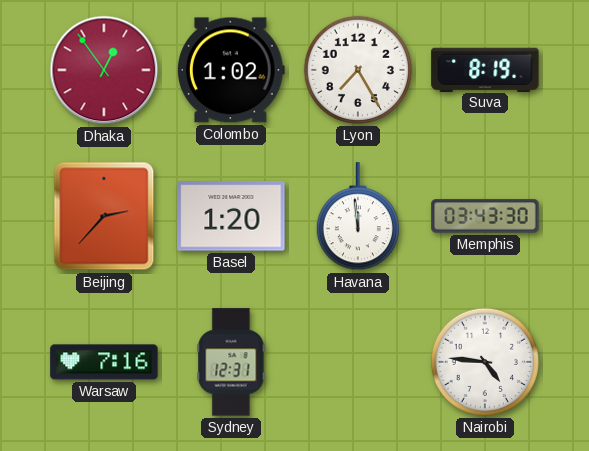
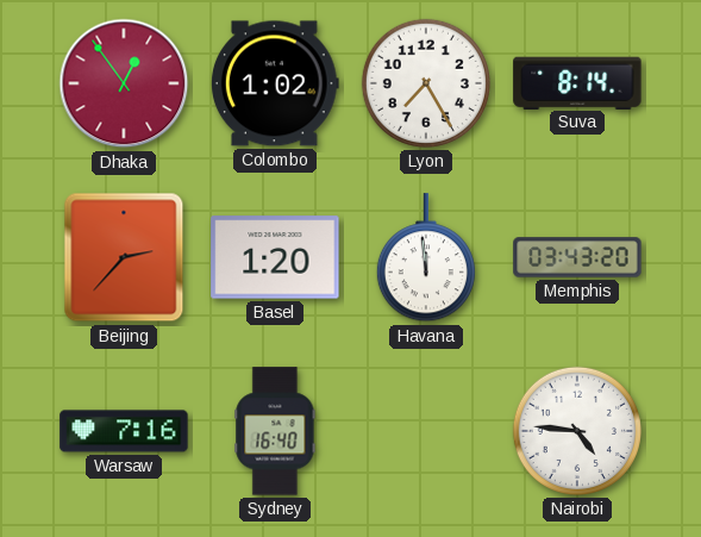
Suva: 8:19 -> 8:14
Memphis: 03:43:30 -> 03:43:20
Sydney: 12:31 -> 16:40
